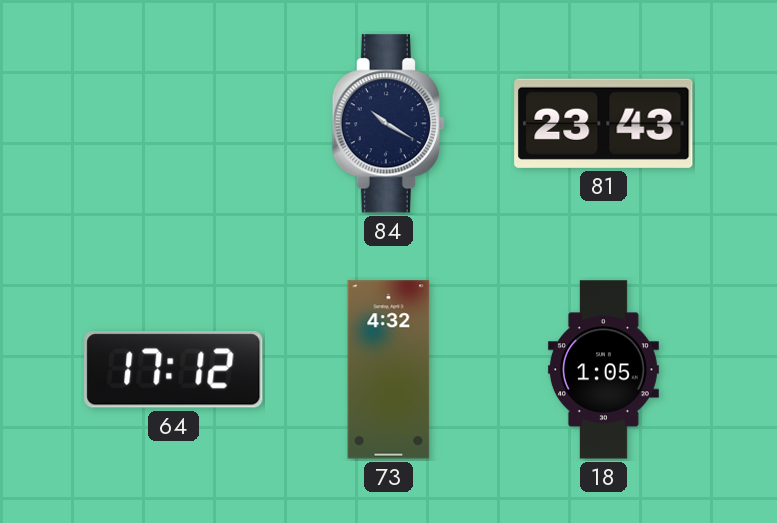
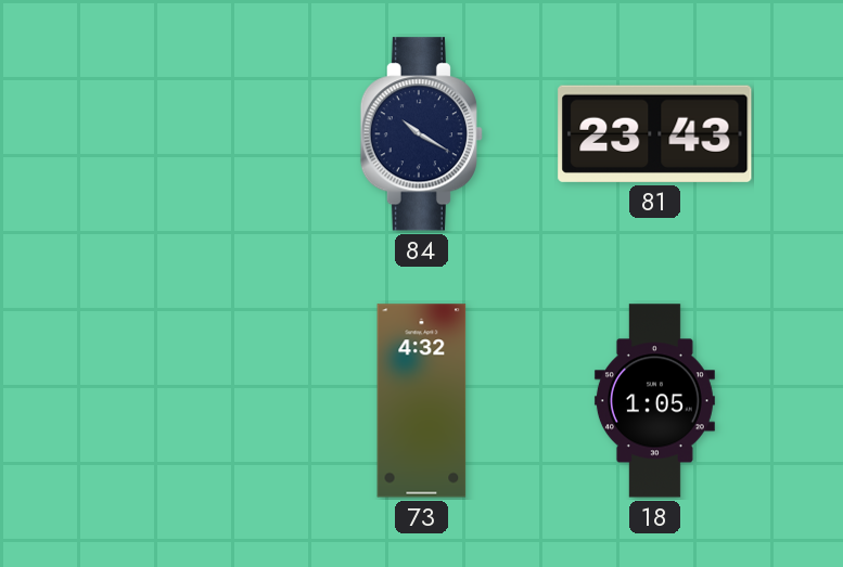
64: 17:12 -> none
